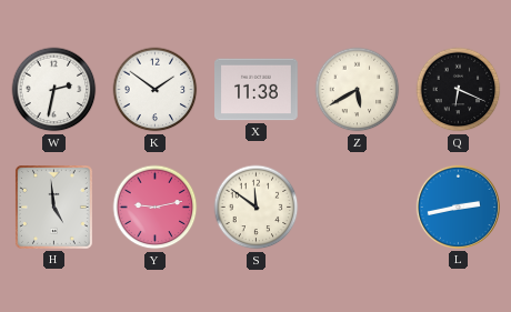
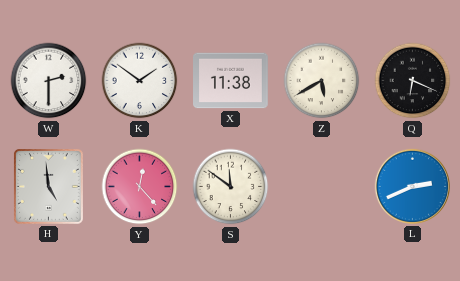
W: 2:32 -> 2:30
Y: 9:13 -> 12:23
L: 2:43 -> 2:41
